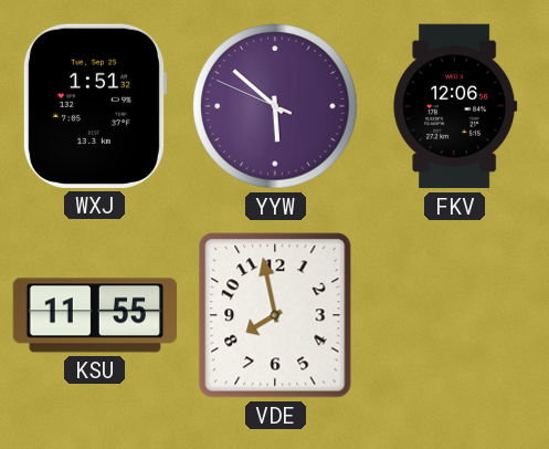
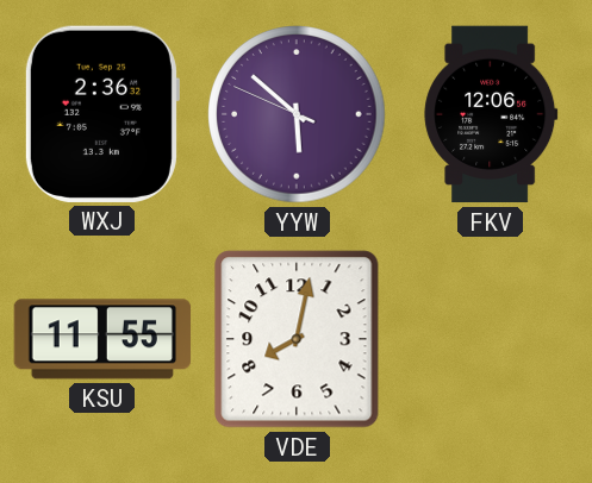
WXJ: 1:51 -> 2:36
VDE: 7:58 -> 8:02
